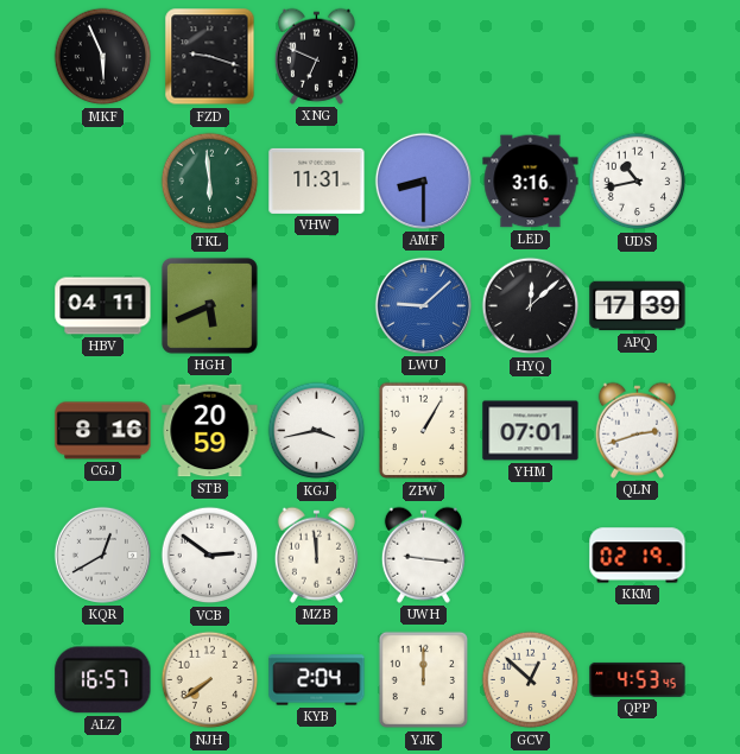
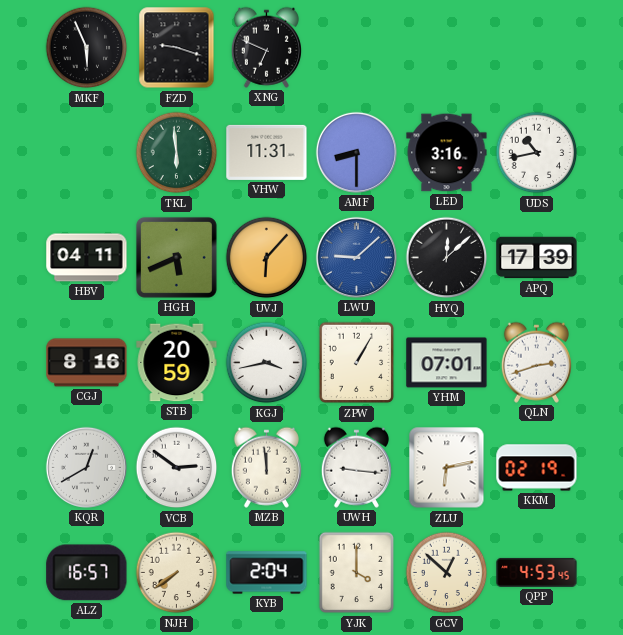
UVJ: none -> 6:07
ZLU: none -> 6:13
YJK: 12:00 -> 4:00
